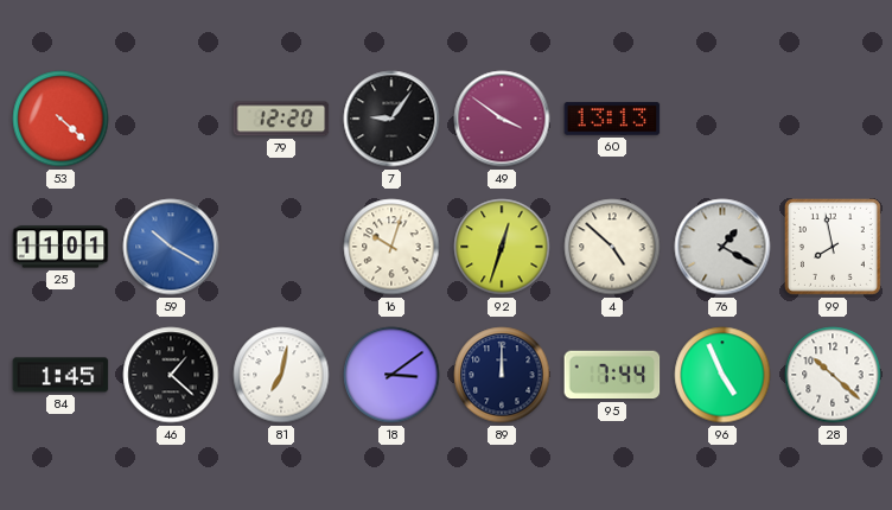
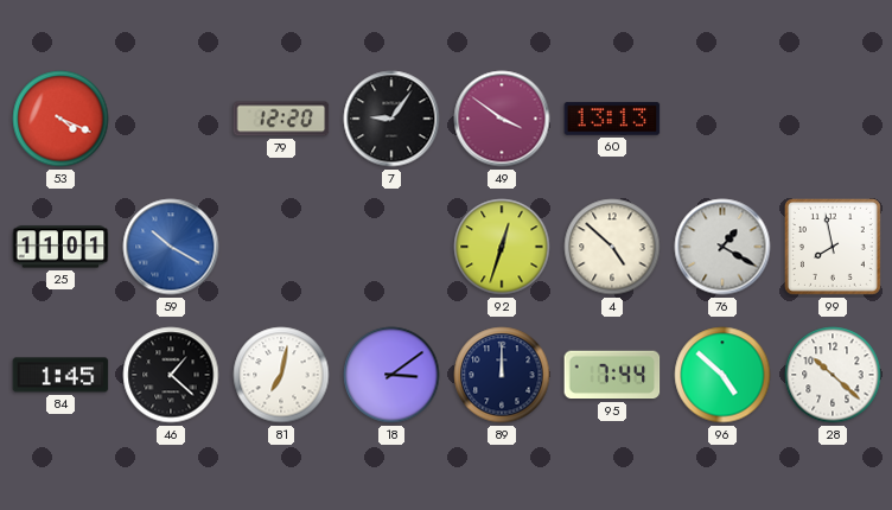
53: 4:22 -> 4:19
16: 10:03 -> none
96: 4:56 -> 4:52
